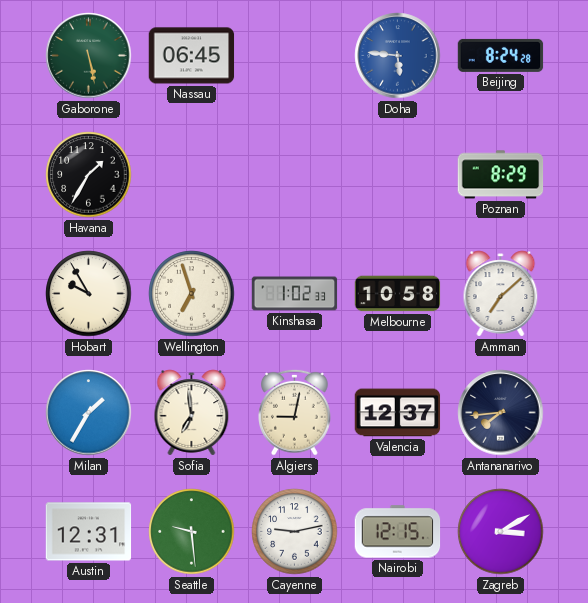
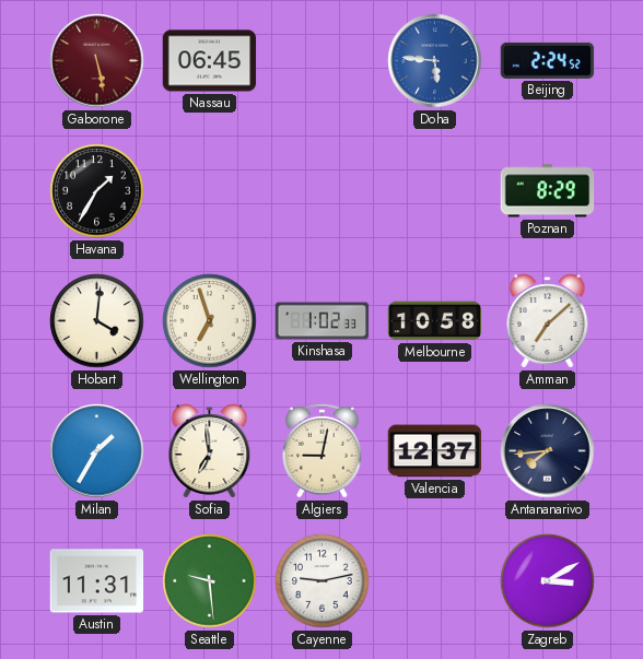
Gaborone dial: green -> burgundy
Beijing: 8:24 -> 2:24
Hobart: 9:55 -> 4:01
Austin: 12:31 -> 11:31
Nairobi: 12:15 -> none
